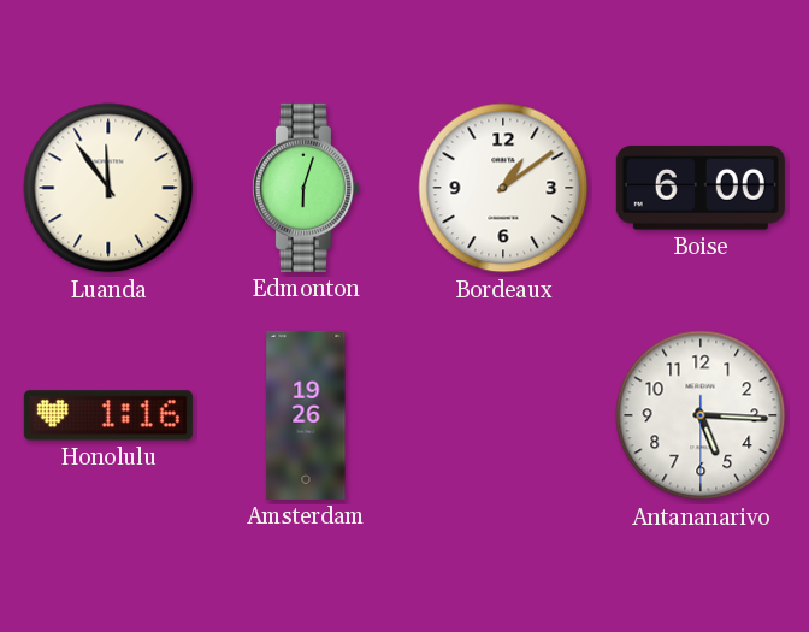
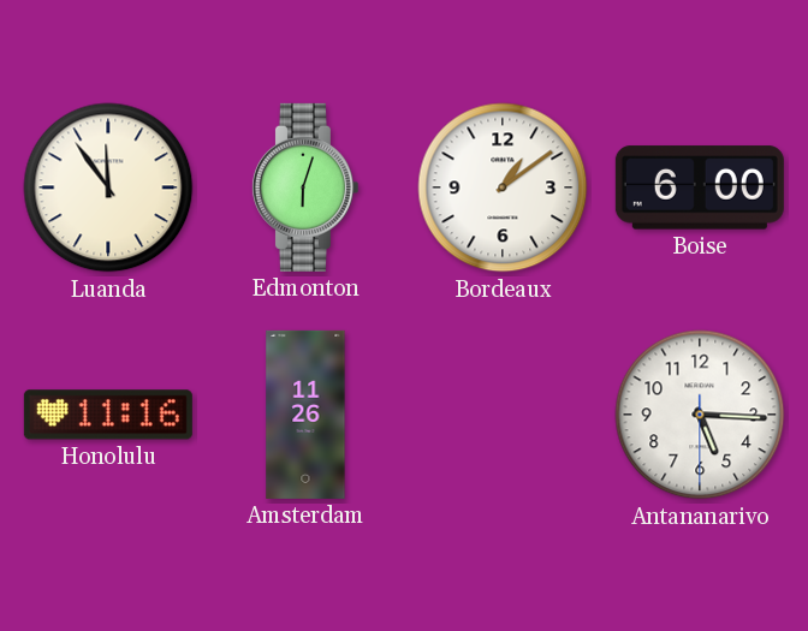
Honolulu: 1:16 -> 11:16
Amsterdam: 19:26 -> 11:26
